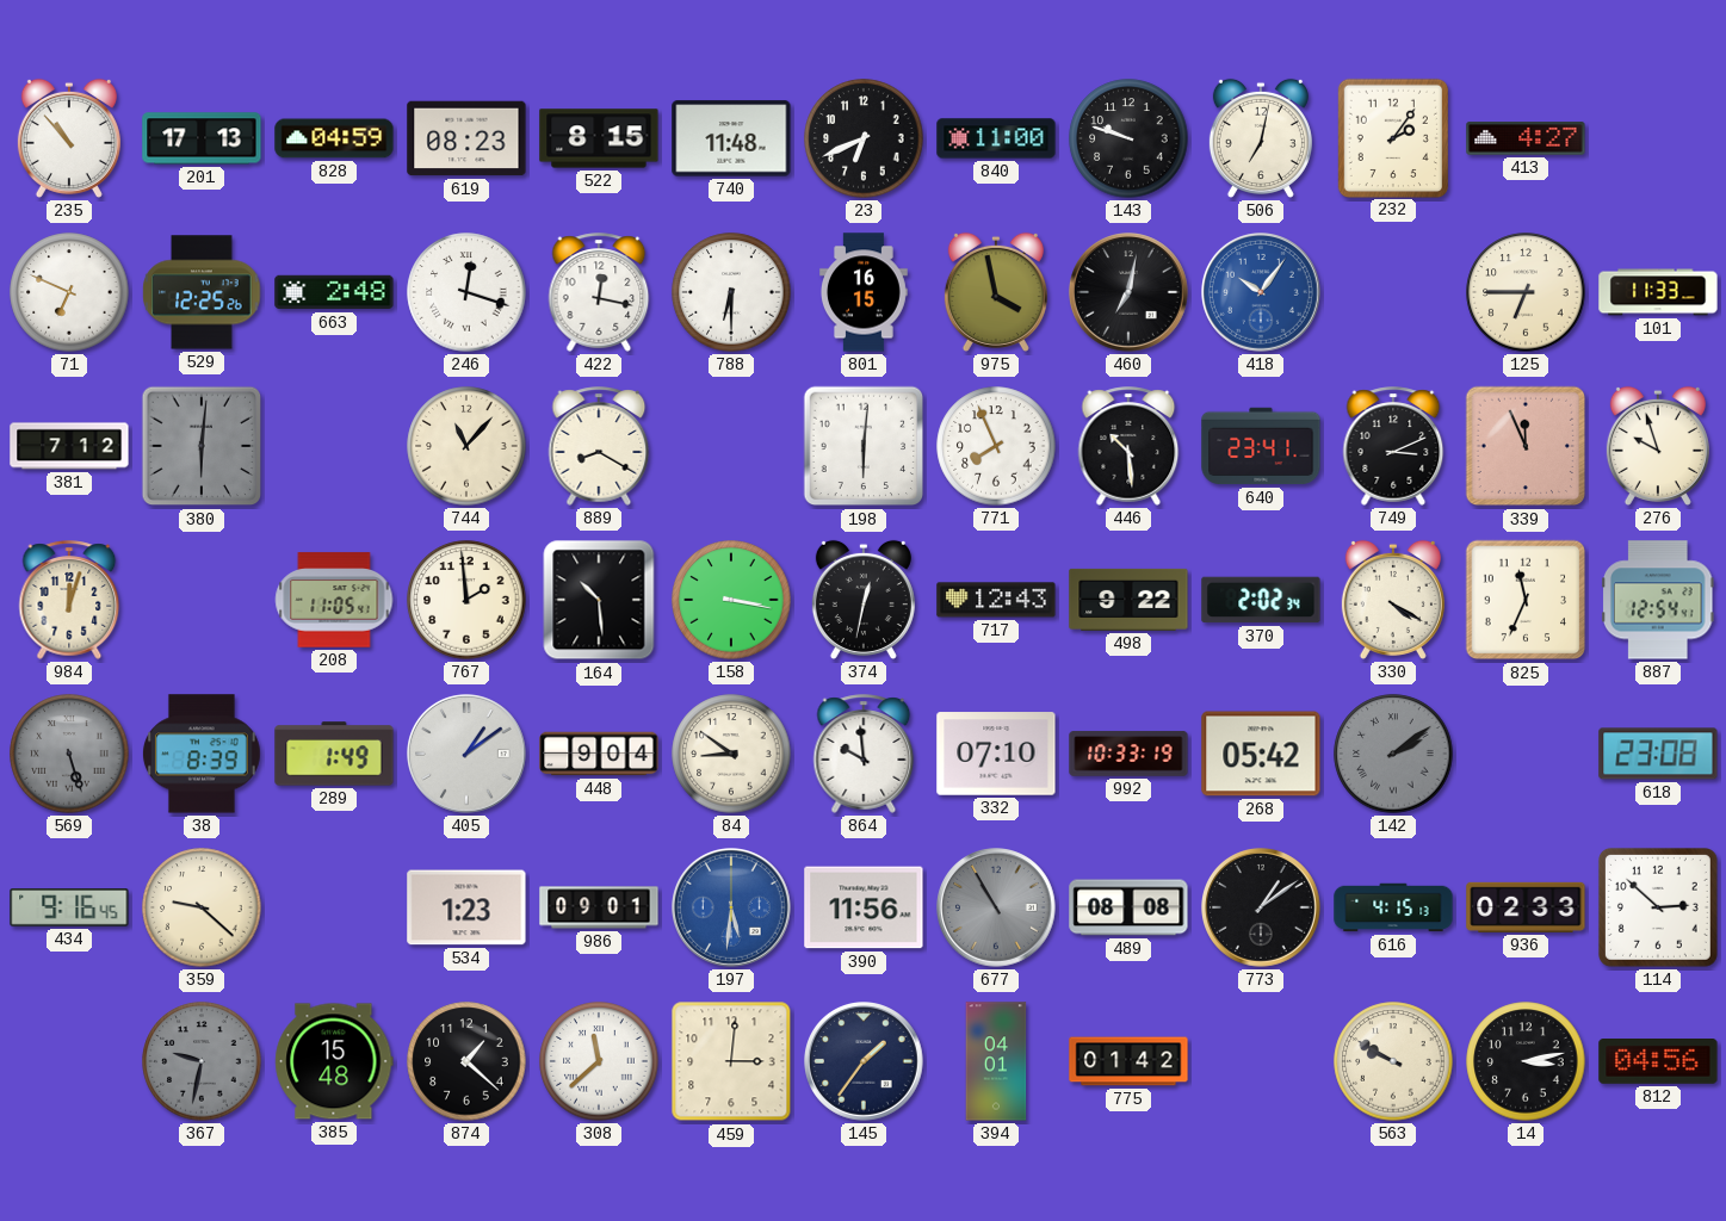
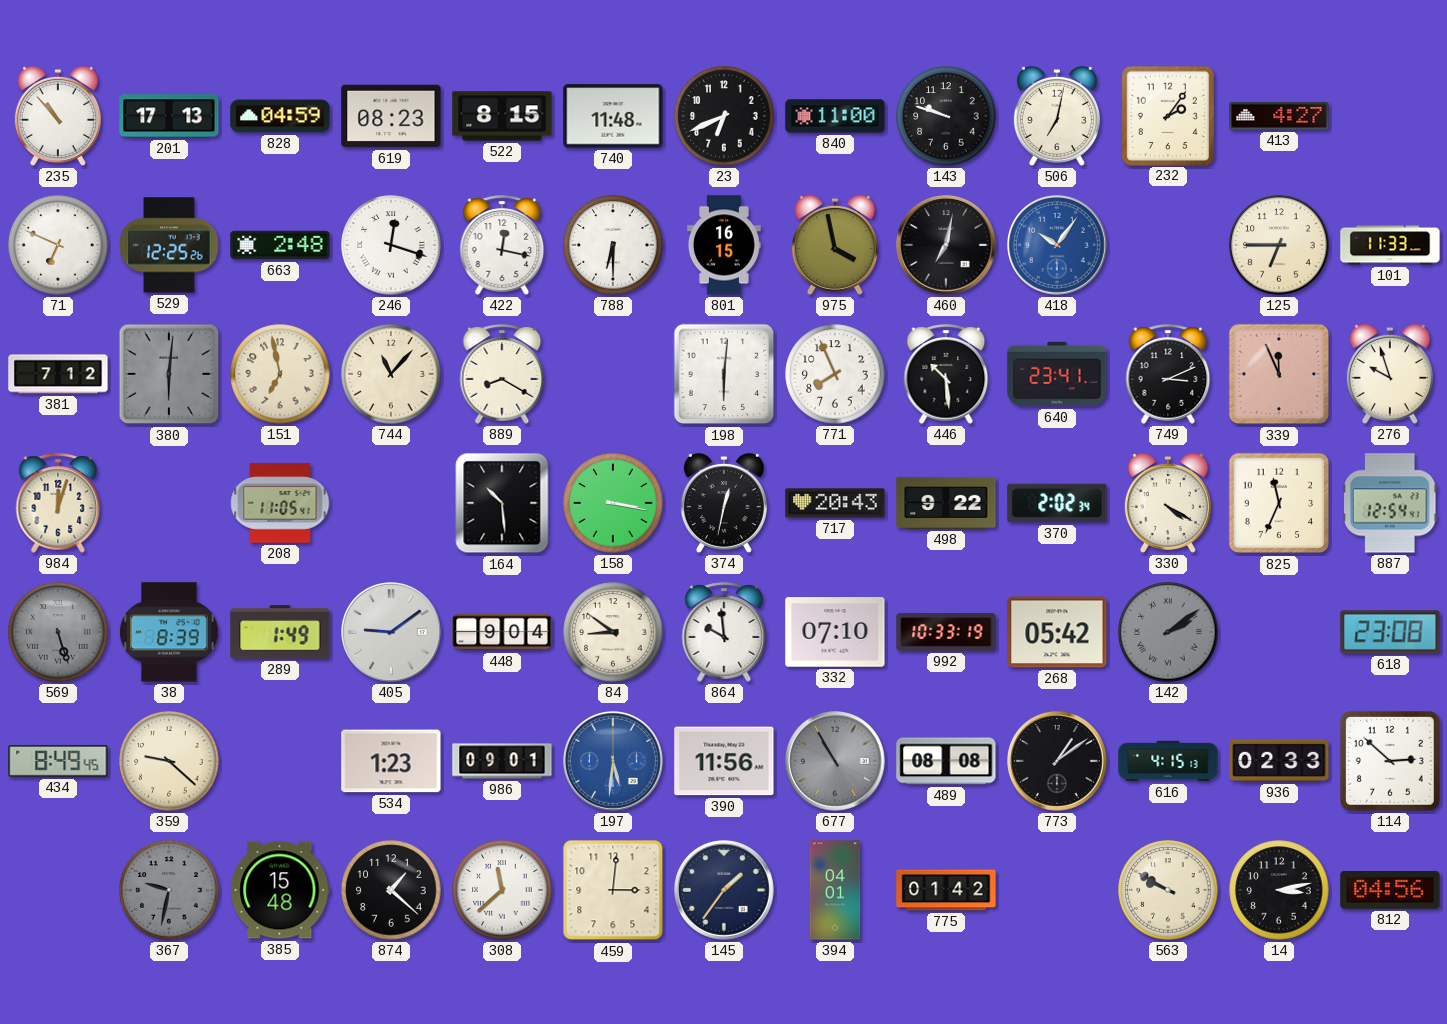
151: none -> 6:58
767: 1:59 -> none
717: 12:43 -> 20:43
405: 1:09 -> 9:09
434: 9:16 -> 8:49
